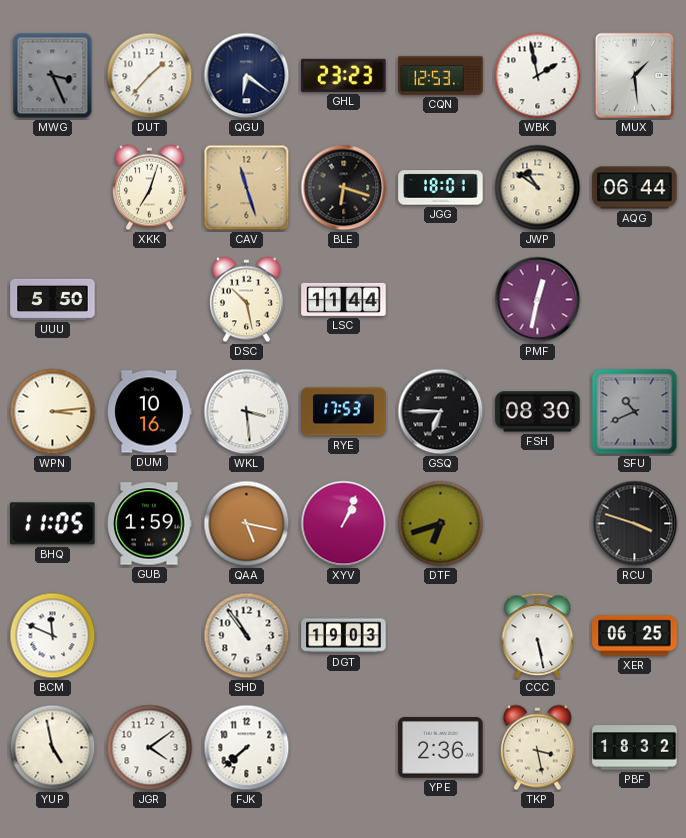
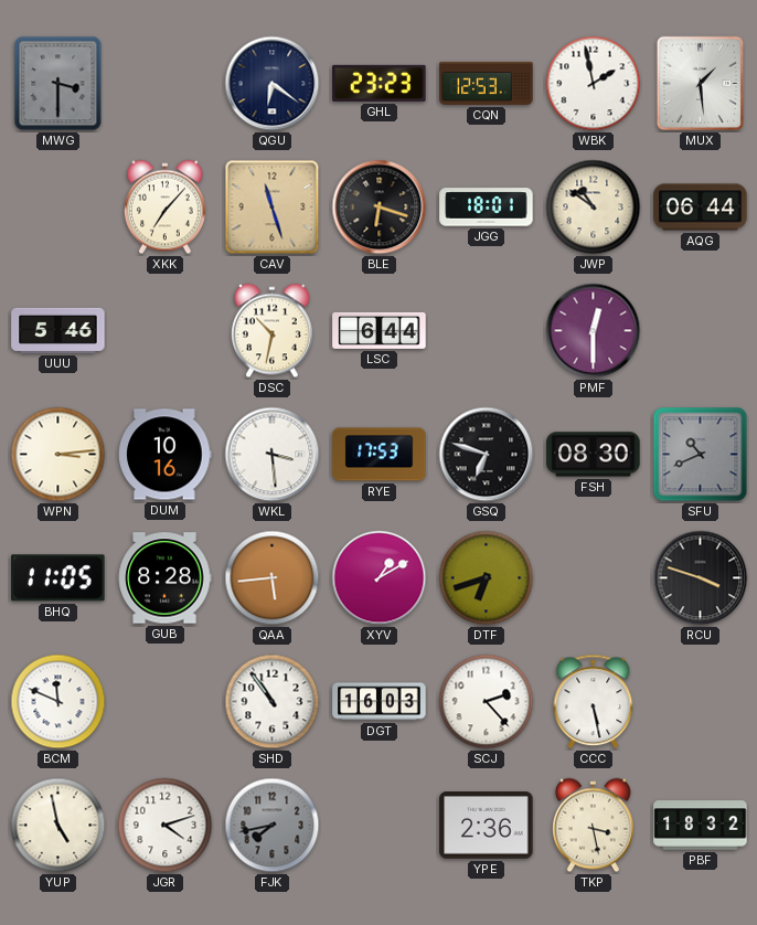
MWG: 3:26 -> 3:30
DUT: 1:37 -> none
XKK: 7:03 -> 7:07
UUU: 5:50 -> 5:46
DSC: 10:28 -> 10:32
LSC: 11:44 -> 6:44
PMF: 12:32 -> 12:30
GSQ: 6:45 -> 6:48
GUB: 1:59 -> 8:28
QAA: 5:17 -> 5:44
XYV: 1:04 -> 1:10
DGT: 19:03 -> 16:03
SCJ: none -> 2:23
XER: 06:25 -> none
JGR: 4:09 -> 4:12
FJK: 7:38 -> 7:43
FJK dial: white -> grey
